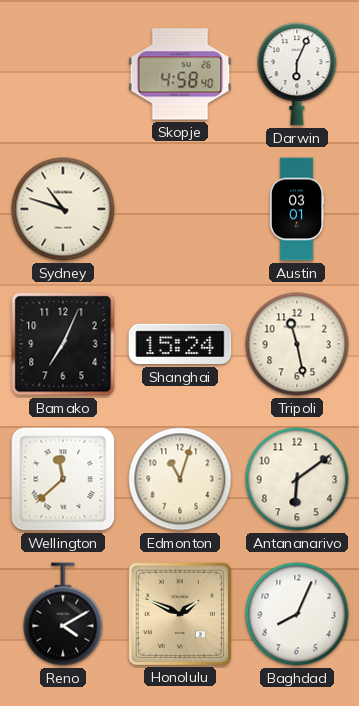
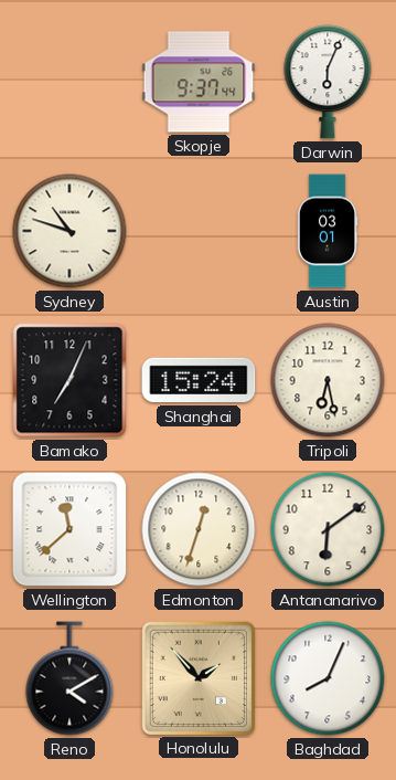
Skopje: 4:58 -> 9:37
Tripoli: 11:28 -> 6:28
Edmonton: 11:03 -> 12:33
Honolulu: 1:49 -> 1:53
